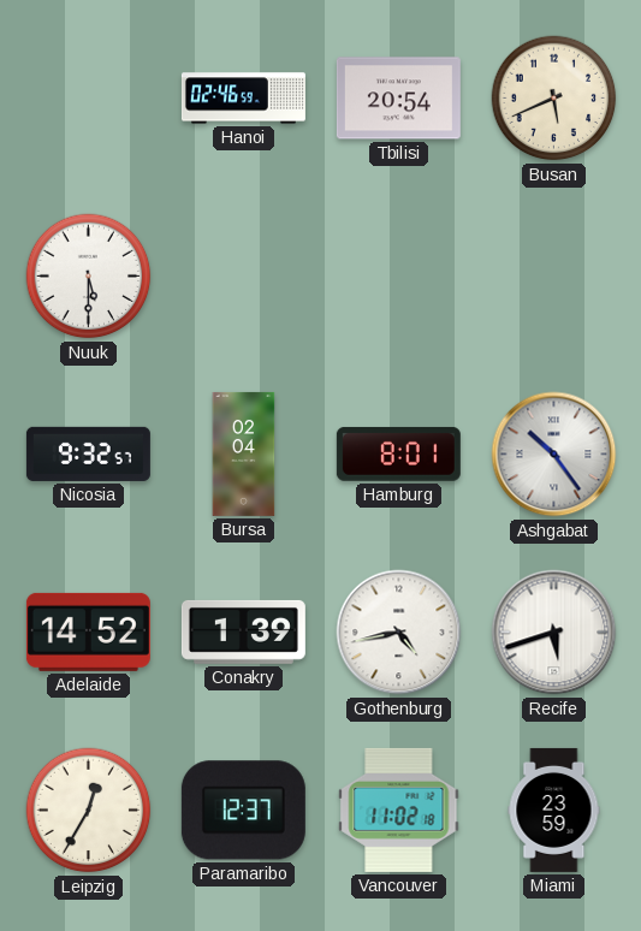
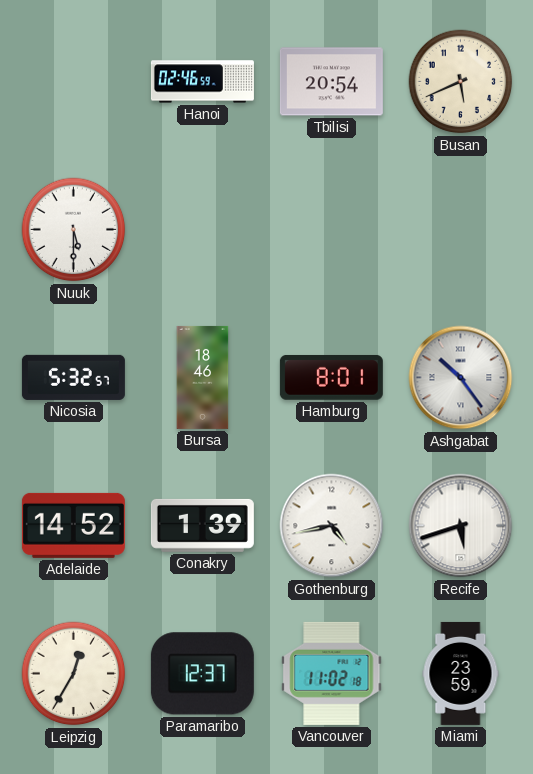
Nicosia: 9:32 -> 5:32
Bursa: 02:04 -> 18:46
